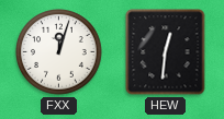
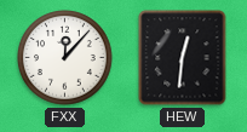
FXX: 12:03 -> 12:07
